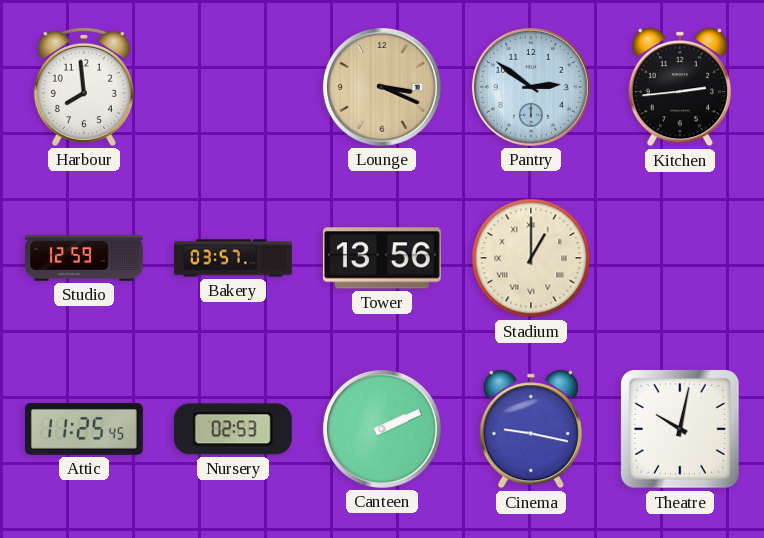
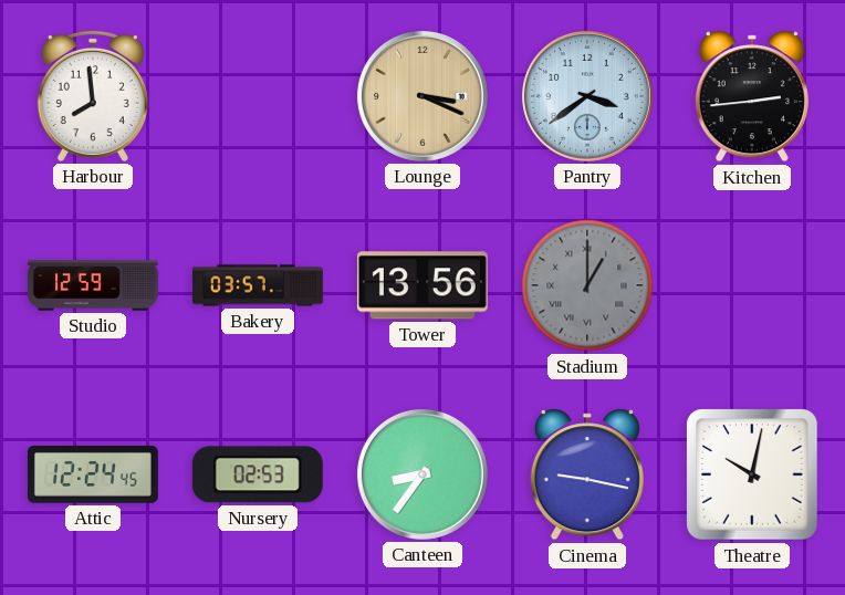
Pantry: 2:51 -> 3:39
Stadium dial: cream -> grey
Attic: 11:25 -> 12:24
Canteen: 2:11 -> 8:36
